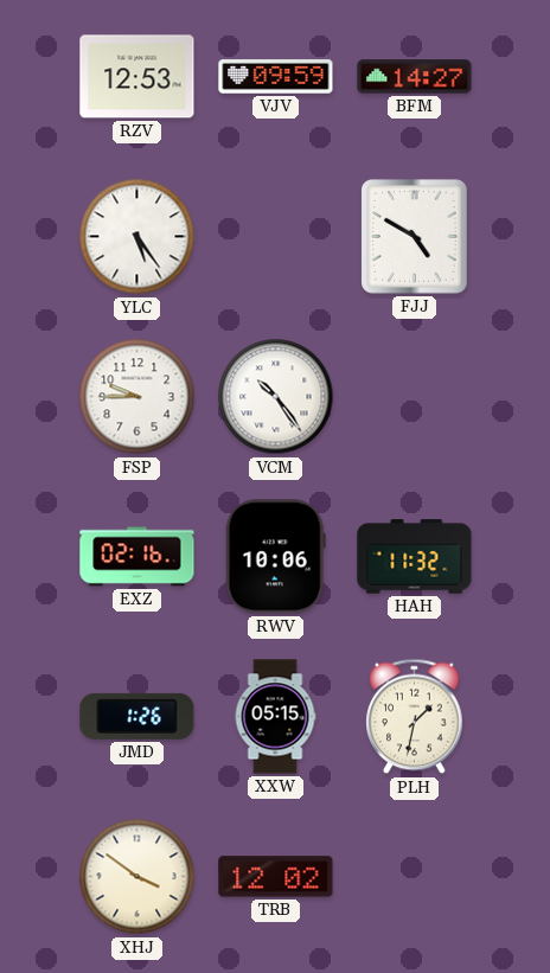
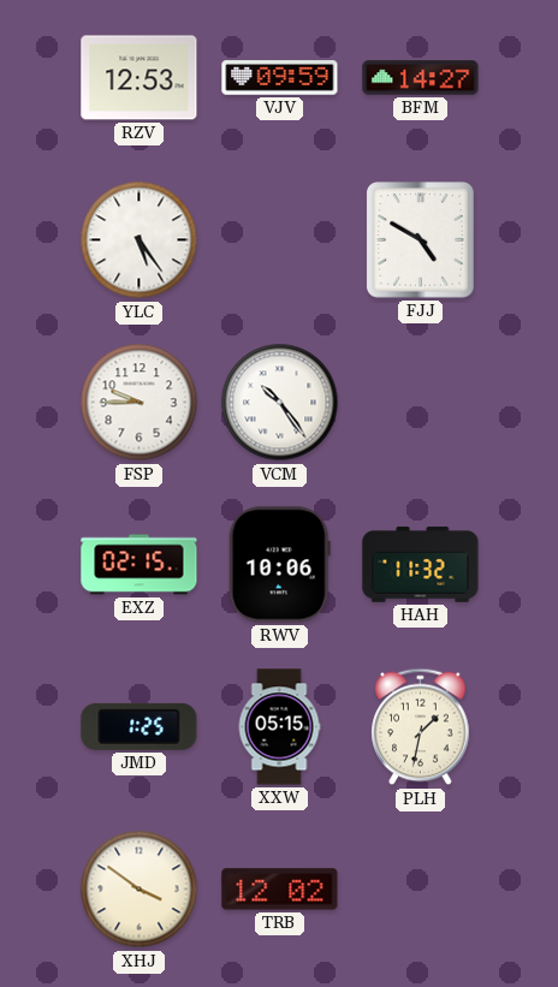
EXZ: 02:16 -> 02:15
JMD: 1:26 -> 1:25
